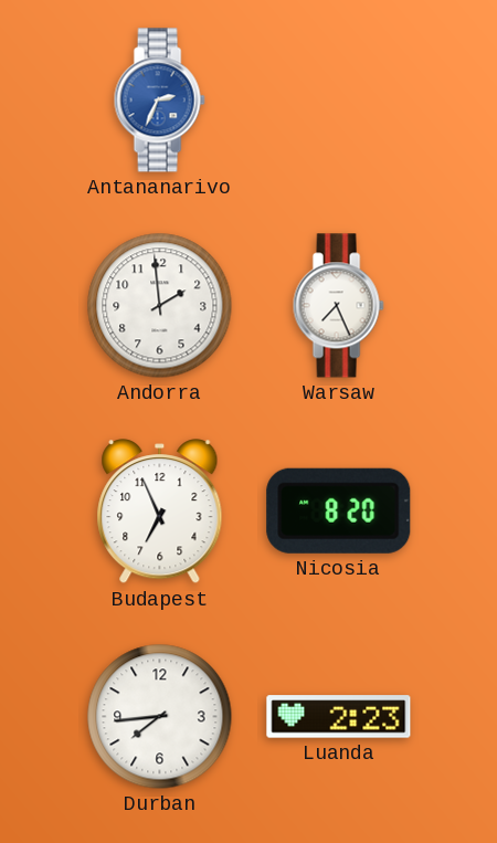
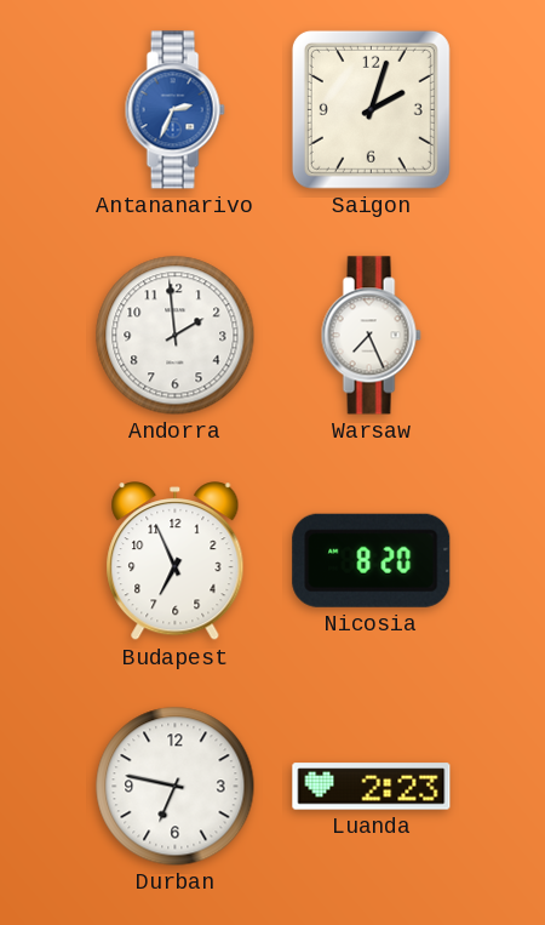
Saigon: none -> 2:03
Durban: 7:44 -> 6:47
